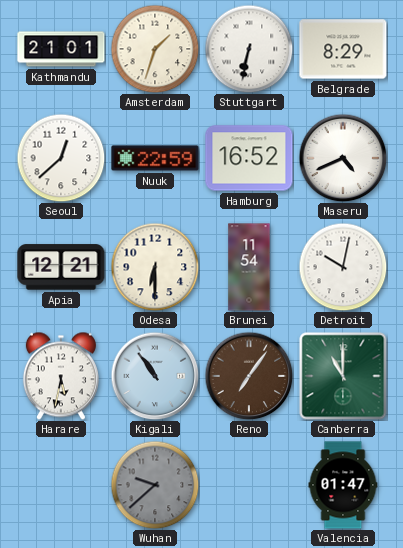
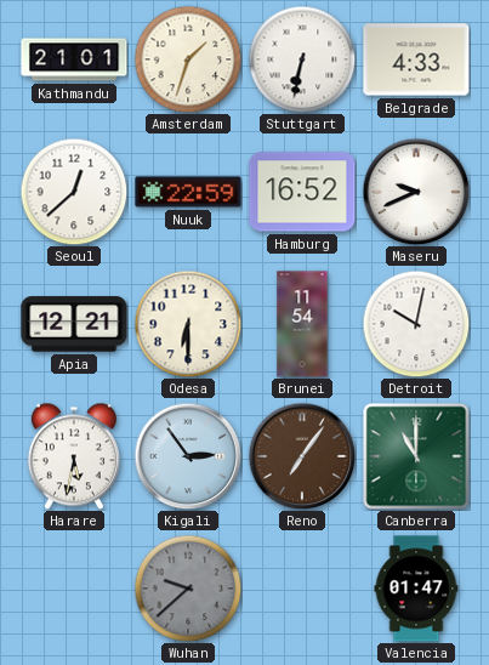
Belgrade: 8:29 -> 4:33
Maseru: 4:41 -> 9:41
Kigali: 10:54 -> 2:54
